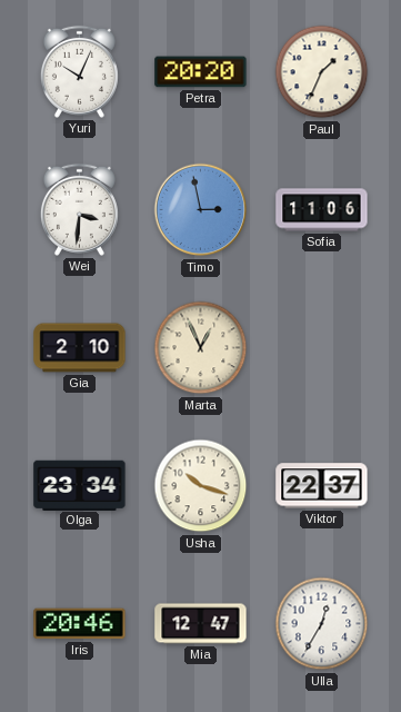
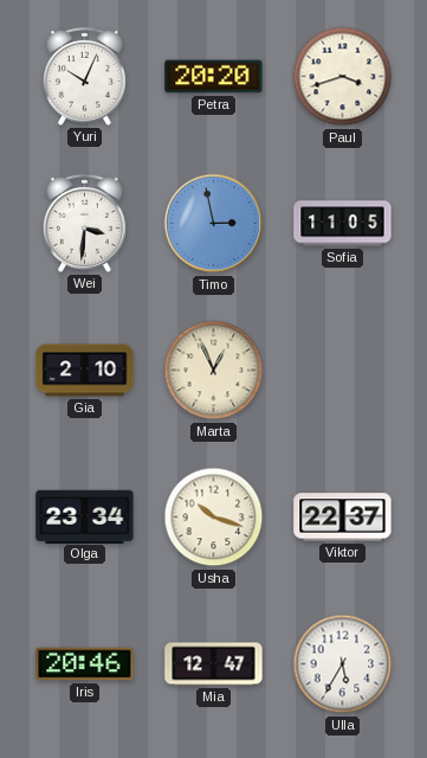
Paul: 1:34 -> 3:42
Sofia: 11:06 -> 11:05
Ulla: 12:35 -> 5:35
